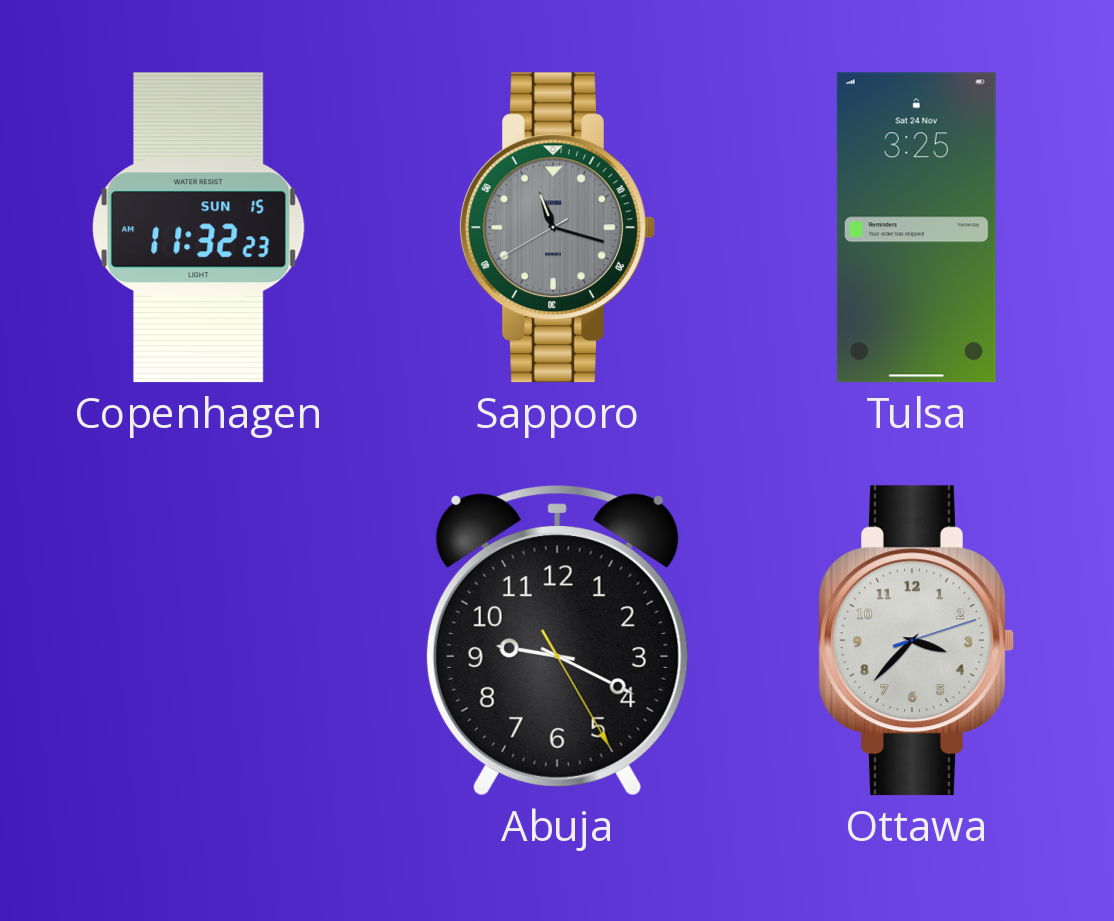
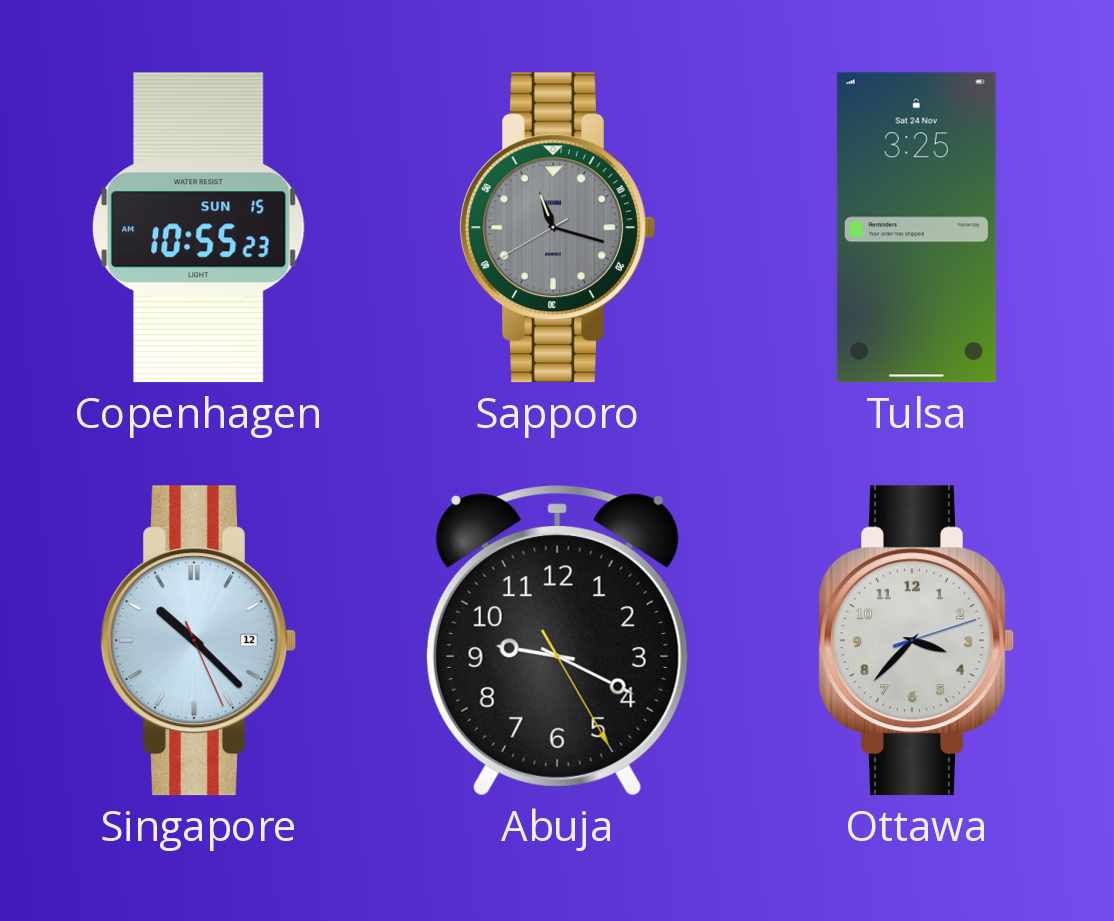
Copenhagen: 11:32 -> 10:55
Singapore: none -> 10:22
